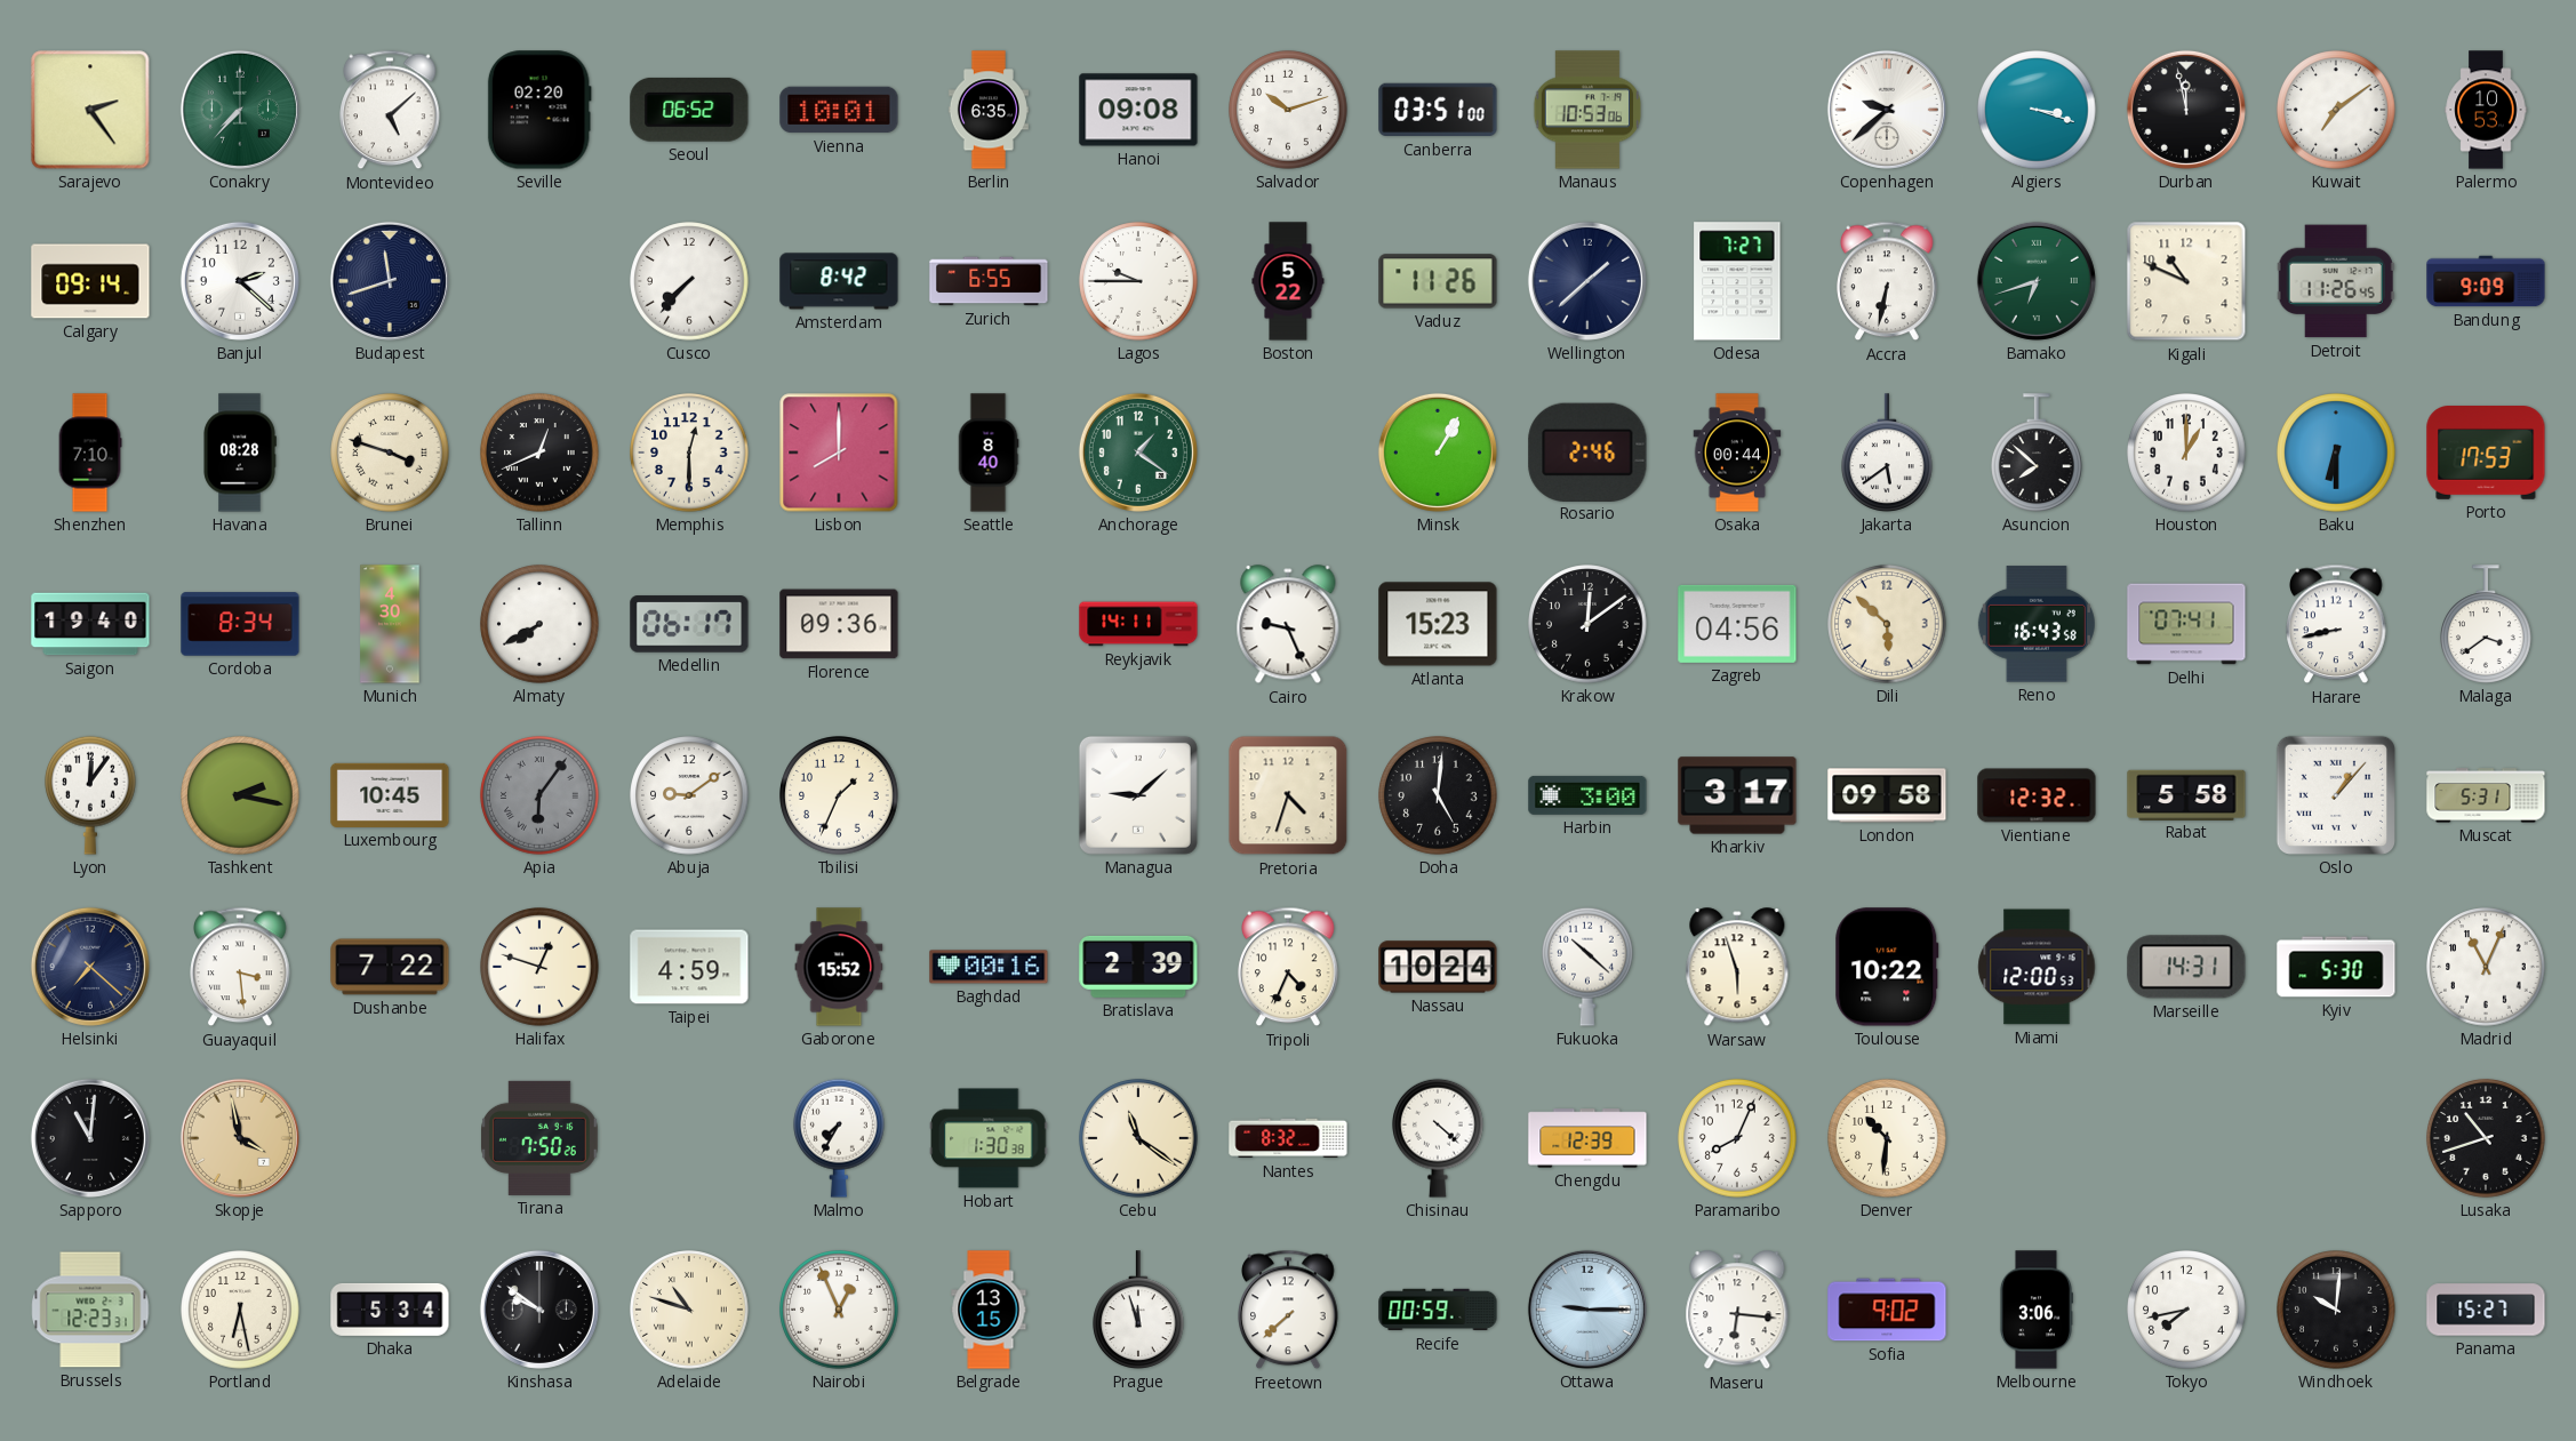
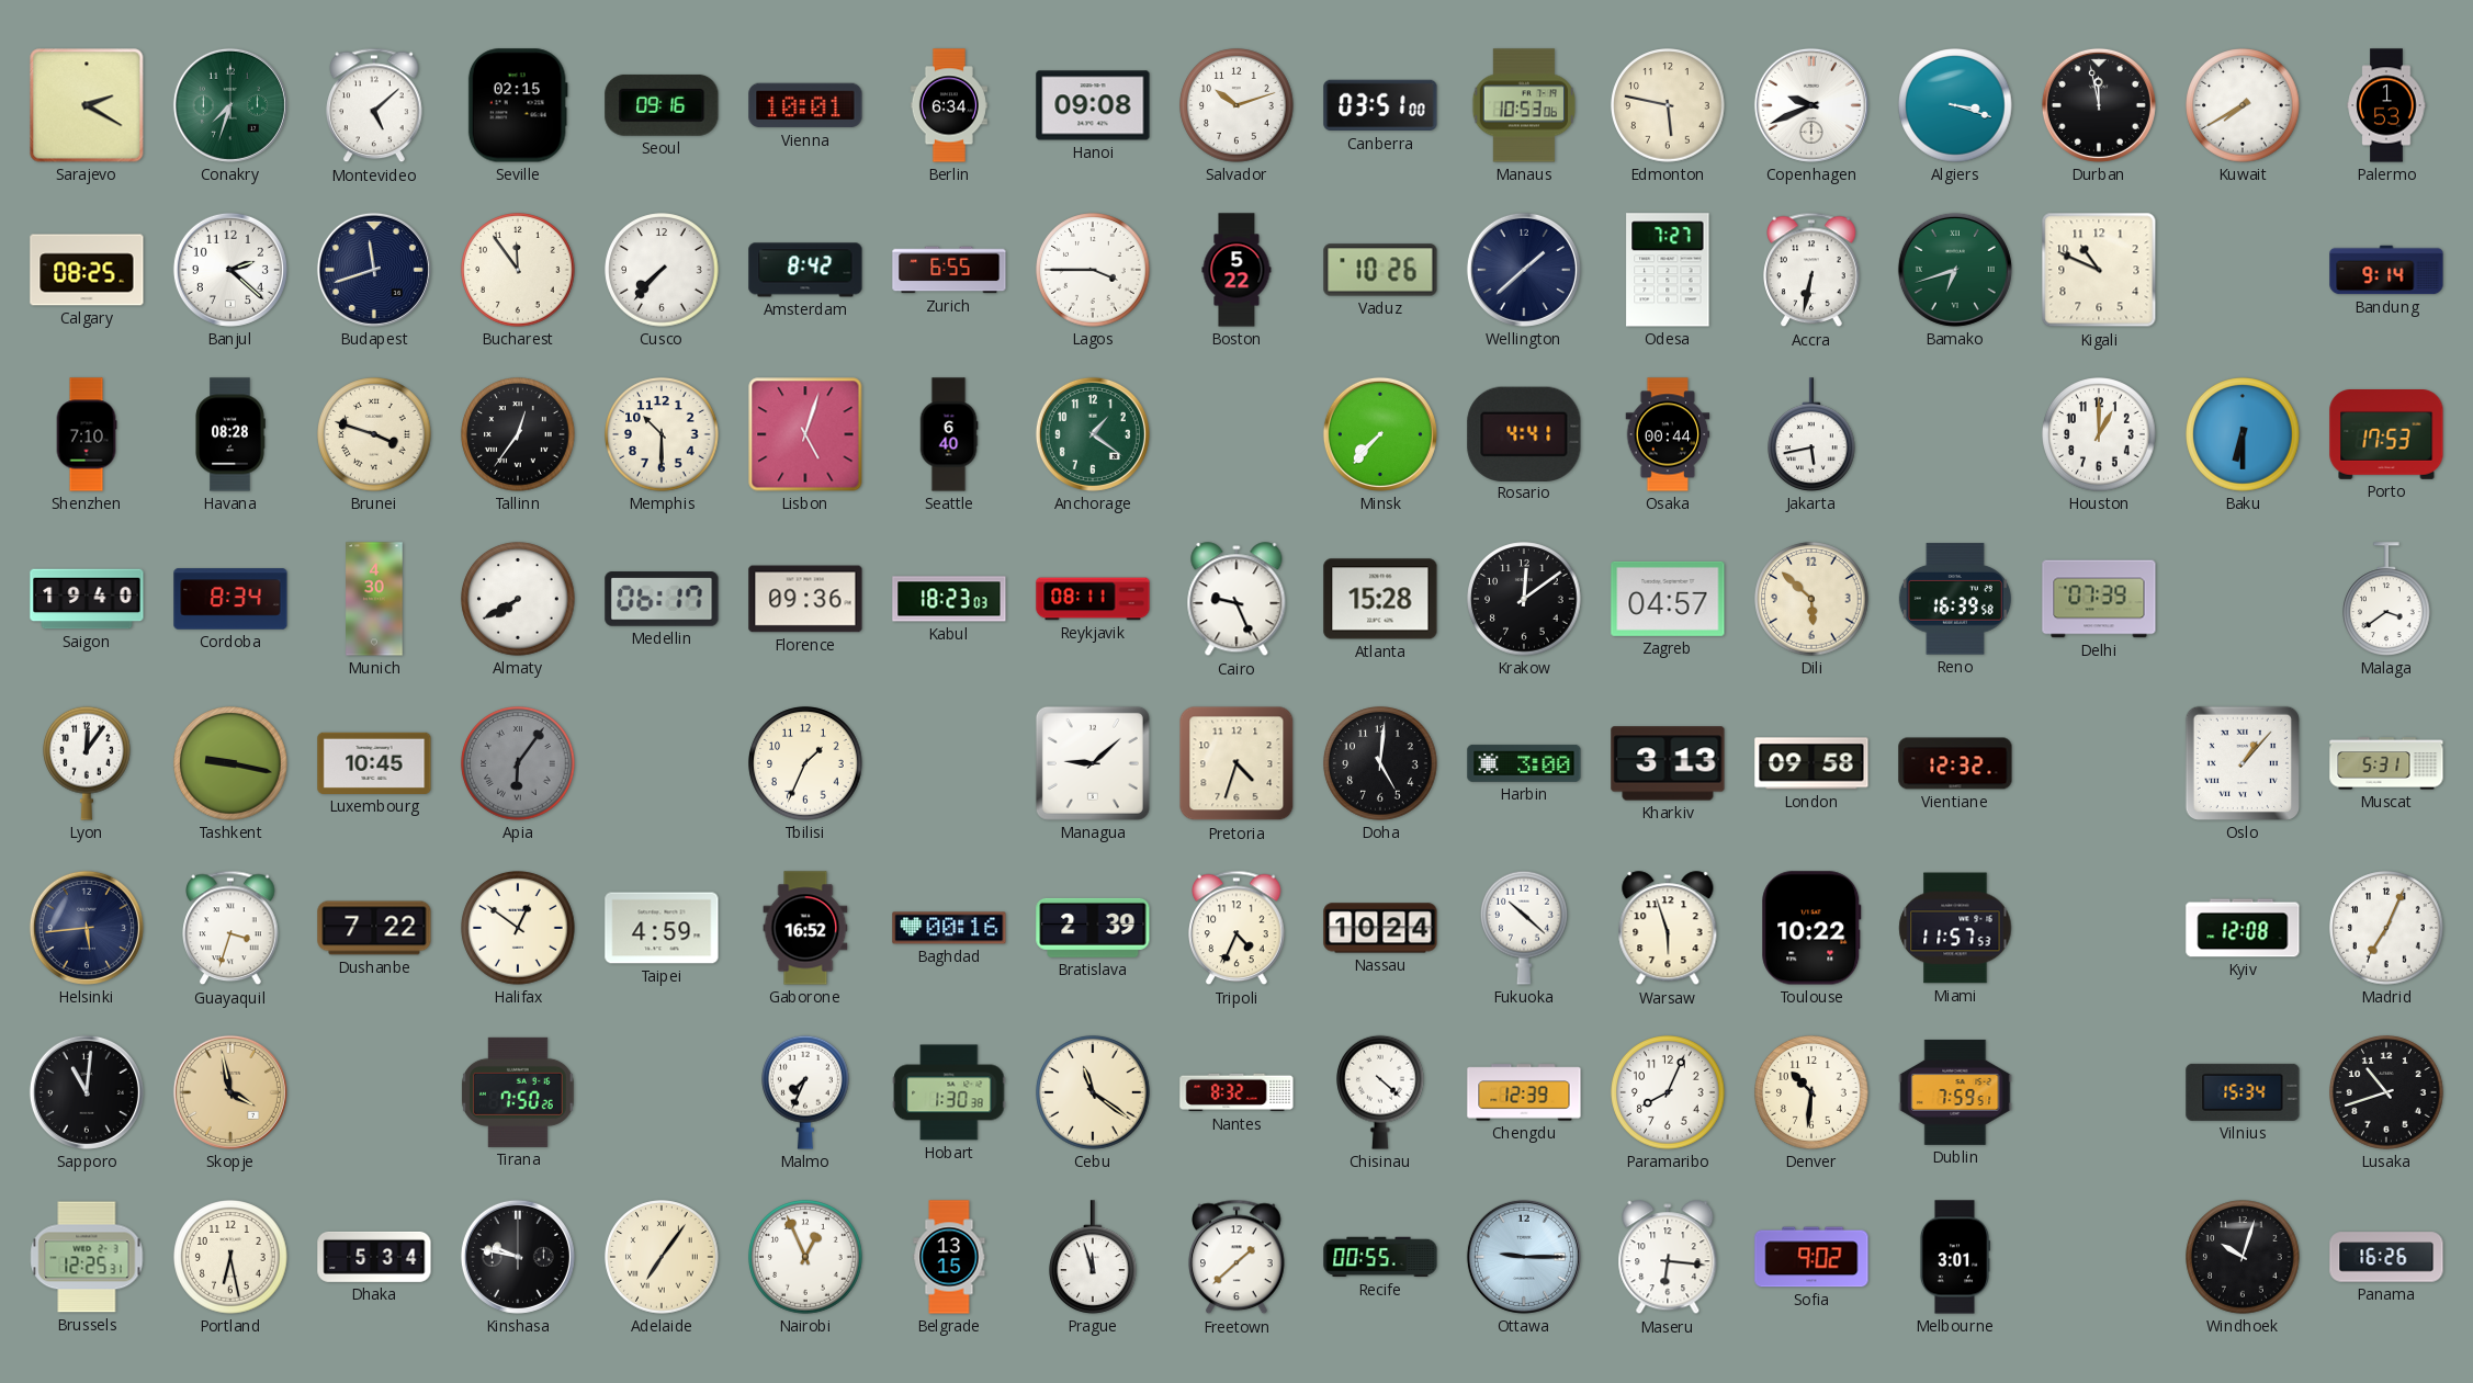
Sarajevo: 2:24 -> 2:20
Conakry: 7:37 -> 7:33
Seville: 02:20 -> 02:15
Seoul: 06:52 -> 09:16
Berlin: 6:35 -> 6:34
Edmonton: none -> 5:47
Copenhagen: 9:38 -> 9:41
Kuwait: 7:09 -> 7:40
Palermo: 10:53 -> 1:53
Calgary: 09:14 -> 08:25
Bucharest: none -> 11:54
Lagos: 9:45 -> 3:45
Vaduz: 11:26 -> 10:26
Detroit: 11:26 -> none
Bandung: 9:09 -> 9:14
Tallinn: 12:41 -> 12:36
Memphis: 12:30 -> 10:30
Lisbon: 8:00 -> 5:03
Seattle: 8:40 -> 6:40
Minsk: 1:05 -> 7:37
Rosario: 2:46 -> 4:41
Jakarta: 5:39 -> 5:43
Asuncion: 7:52 -> none
Kabul: none -> 18:23
Reykjavik: 14:11 -> 08:11
Atlanta: 15:23 -> 15:28
Zagreb: 04:56 -> 04:57
Reno: 16:43 -> 16:39
Delhi: 07:41 -> 07:39
Harare: 8:43 -> none
Tashkent: 2:17 -> 9:17
Abuja: 9:09 -> none
Kharkiv: 3:17 -> 3:13
Rabat: 5:58 -> none
Helsinki: 7:22 -> 5:44
Guayaquil: 3:29 -> 3:33
Halifax: 12:48 -> 12:51
Gaborone: 15:52 -> 16:52
Miami: 12:00 -> 11:57
Marseille: 14:31 -> none
Kyiv: 5:30 -> 12:08
Madrid: 11:04 -> 7:04
Malmo: 7:35 -> 7:34
Dublin: none -> 7:59
Vilnius: none -> 15:34
Brussels: 12:23 -> 12:25
Kinshasa: 9:51 -> 9:47
Adelaide: 10:48 -> 7:06
Freetown: 7:38 -> 1:38
Recife: 00:59 -> 00:55
Melbourne: 3:06 -> 3:01
Tokyo: 7:43 -> none
Windhoek: 10:01 -> 10:03
Panama: 15:27 -> 16:26
